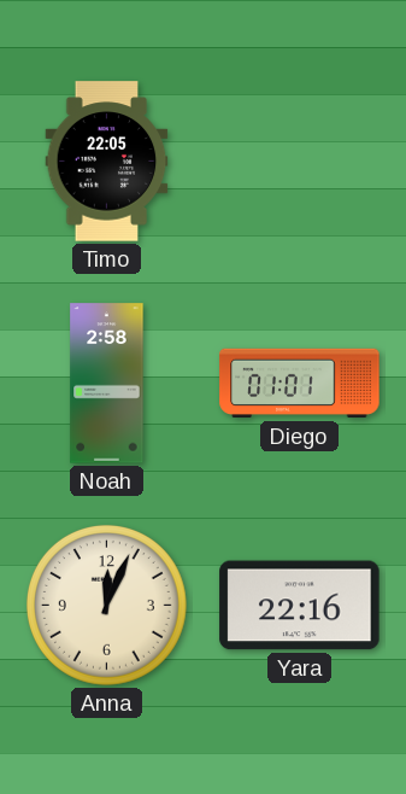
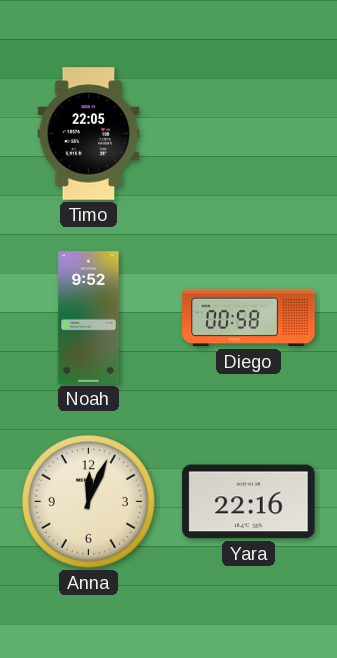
Noah: 2:58 -> 9:52
Diego: 01:01 -> 00:58
